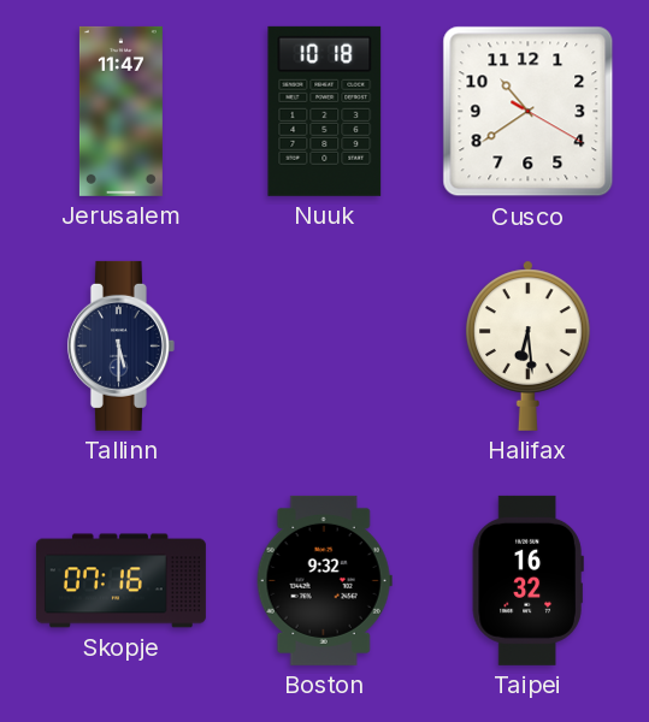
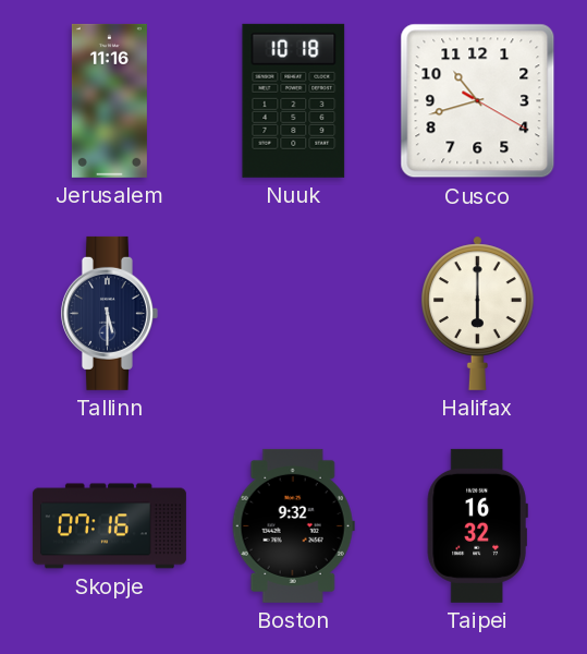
Jerusalem: 11:47 -> 11:16
Cusco: 10:39 -> 10:42
Halifax: 6:29 -> 6:00
